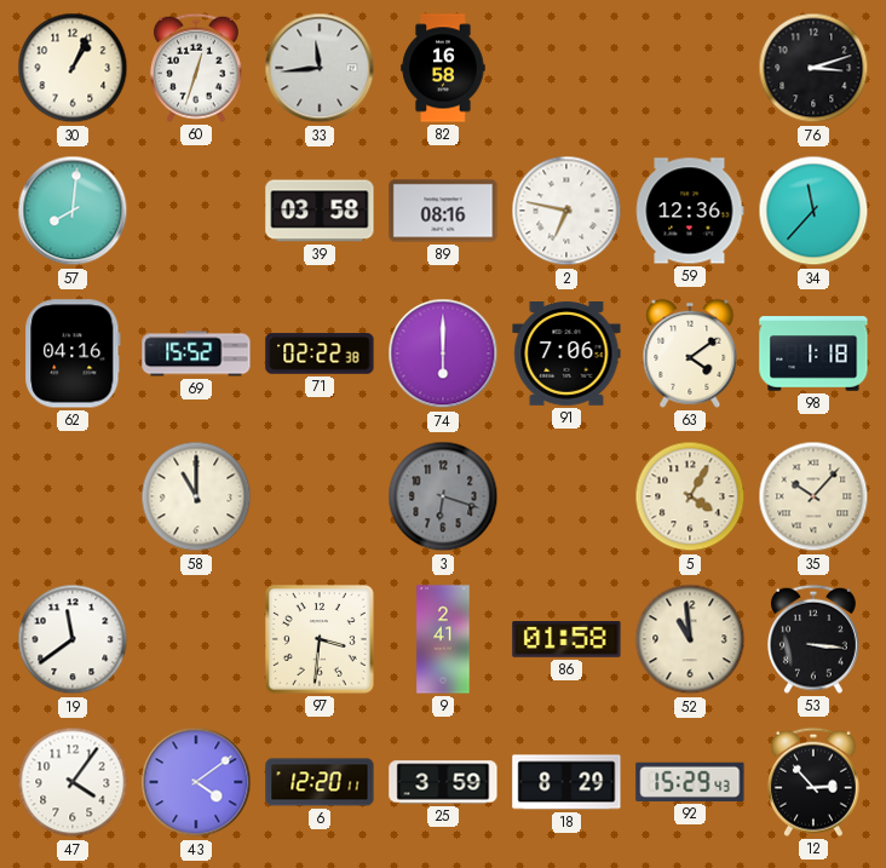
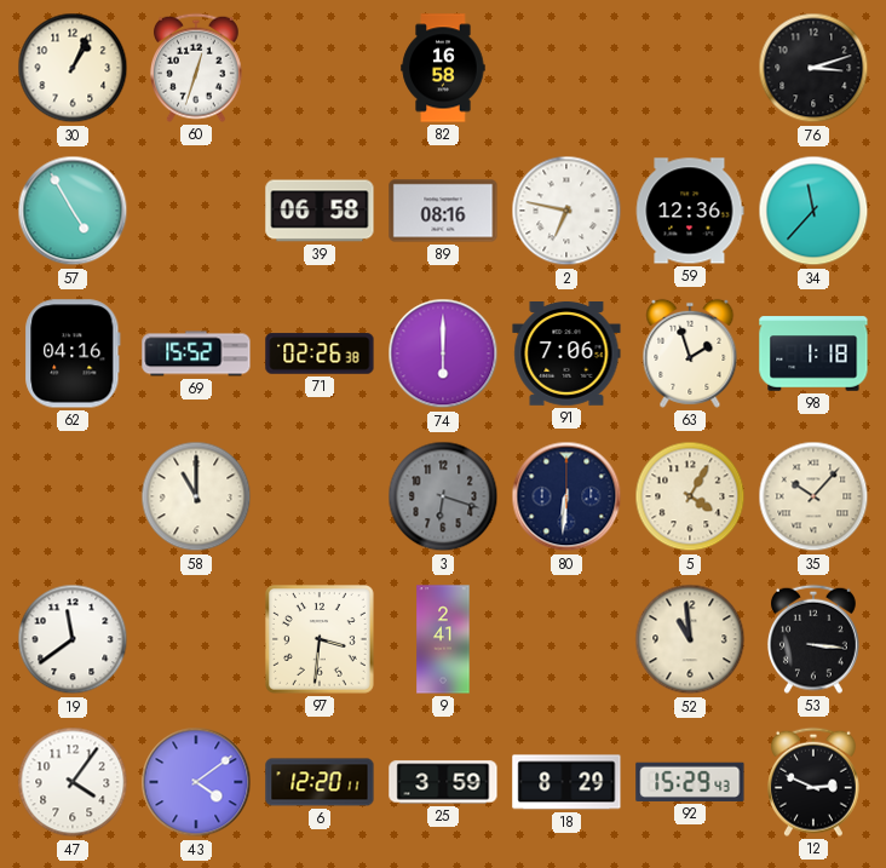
33: 11:44 -> none
57: 8:01 -> 4:55
39: 03:58 -> 06:58
71: 02:22 -> 02:26
63: 4:09 -> 1:57
80: none -> 6:31
86: 01:58 -> none
12: 2:53 -> 2:49
